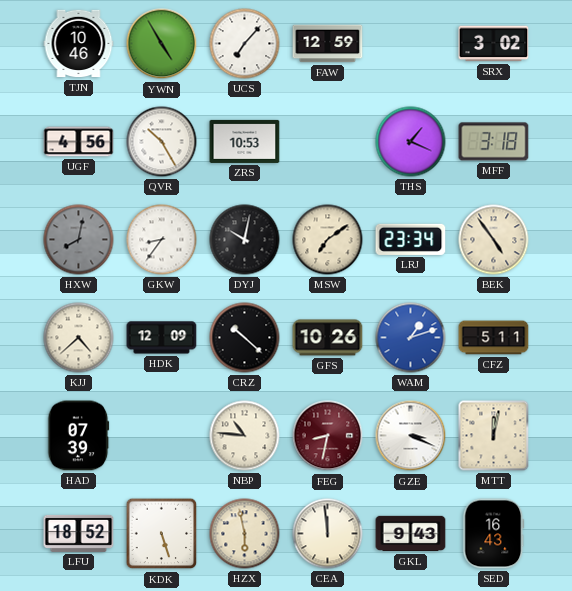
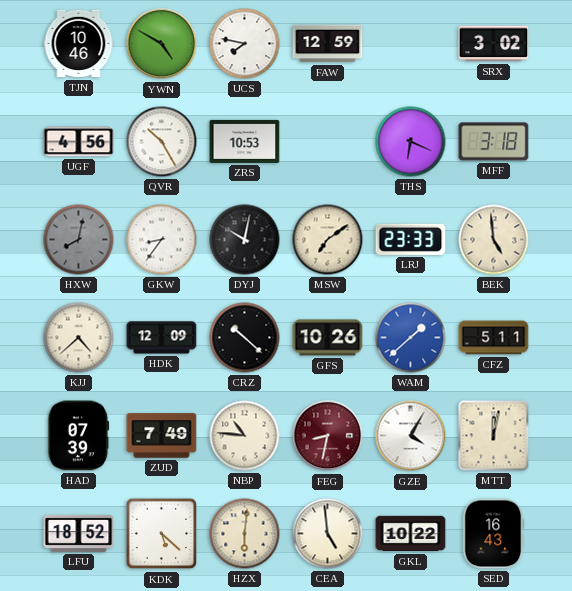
YWN: 4:55 -> 4:50
UCS: 7:07 -> 7:47
THS: 1:19 -> 6:19
LRJ: 23:34 -> 23:33
BEK: 4:54 -> 4:59
WAM: 1:12 -> 1:38
ZUD: none -> 7:49
GZE: 3:19 -> 4:05
KDK: 5:27 -> 5:22
HZX: 5:58 -> 6:01
CEA: 11:59 -> 4:59
GKL: 9:43 -> 10:22
